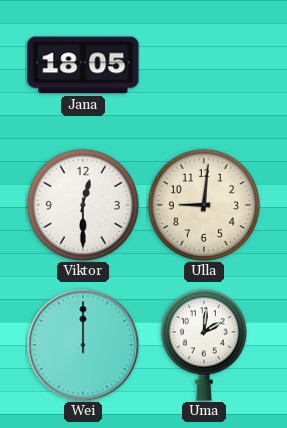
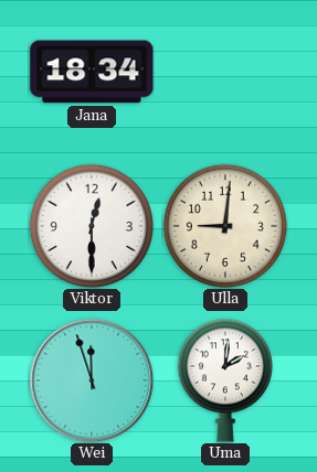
Jana: 18:05 -> 18:34
Wei: 12:00 -> 11:57
